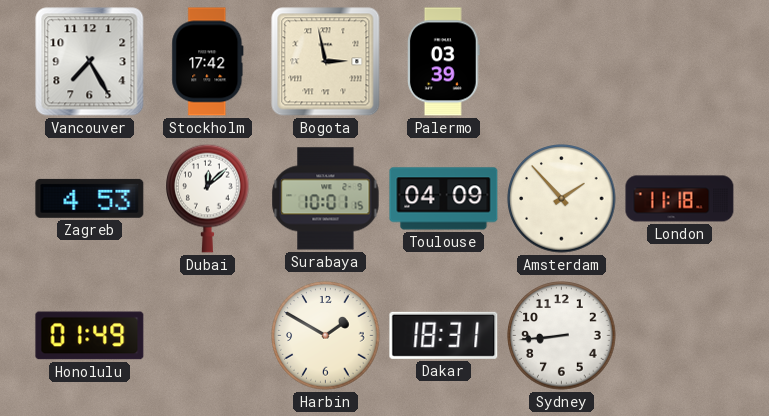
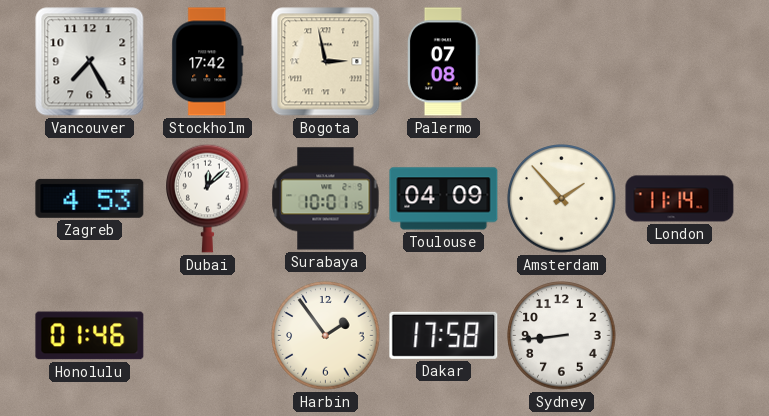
Palermo: 03:39 -> 07:08
London: 11:18 -> 11:14
Honolulu: 01:49 -> 01:46
Harbin: 1:50 -> 1:54
Dakar: 18:31 -> 17:58
